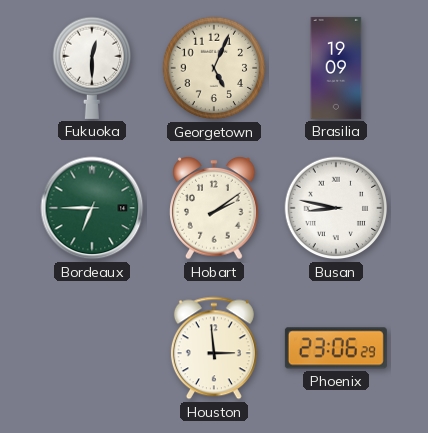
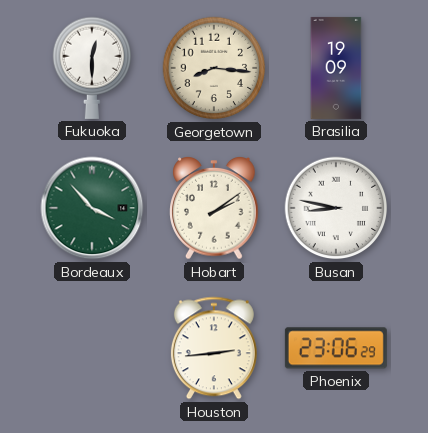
Georgetown: 5:04 -> 8:16
Bordeaux: 6:45 -> 3:53
Houston: 2:59 -> 2:44
